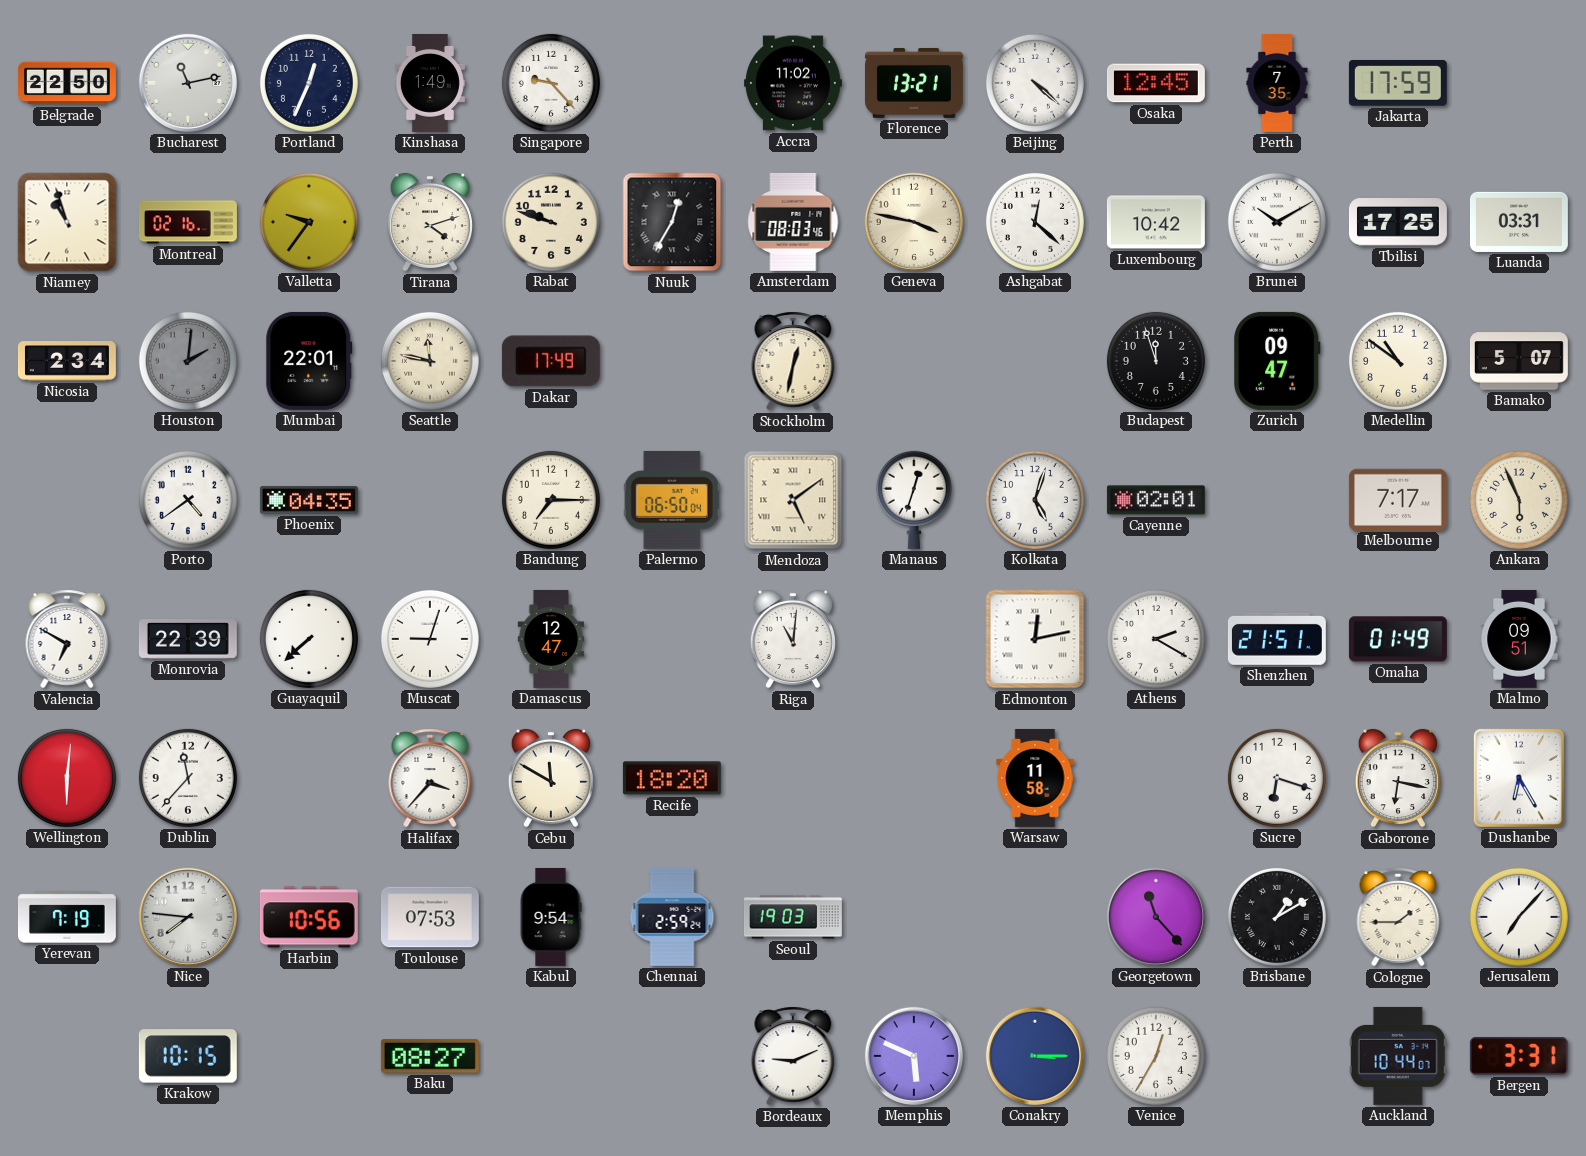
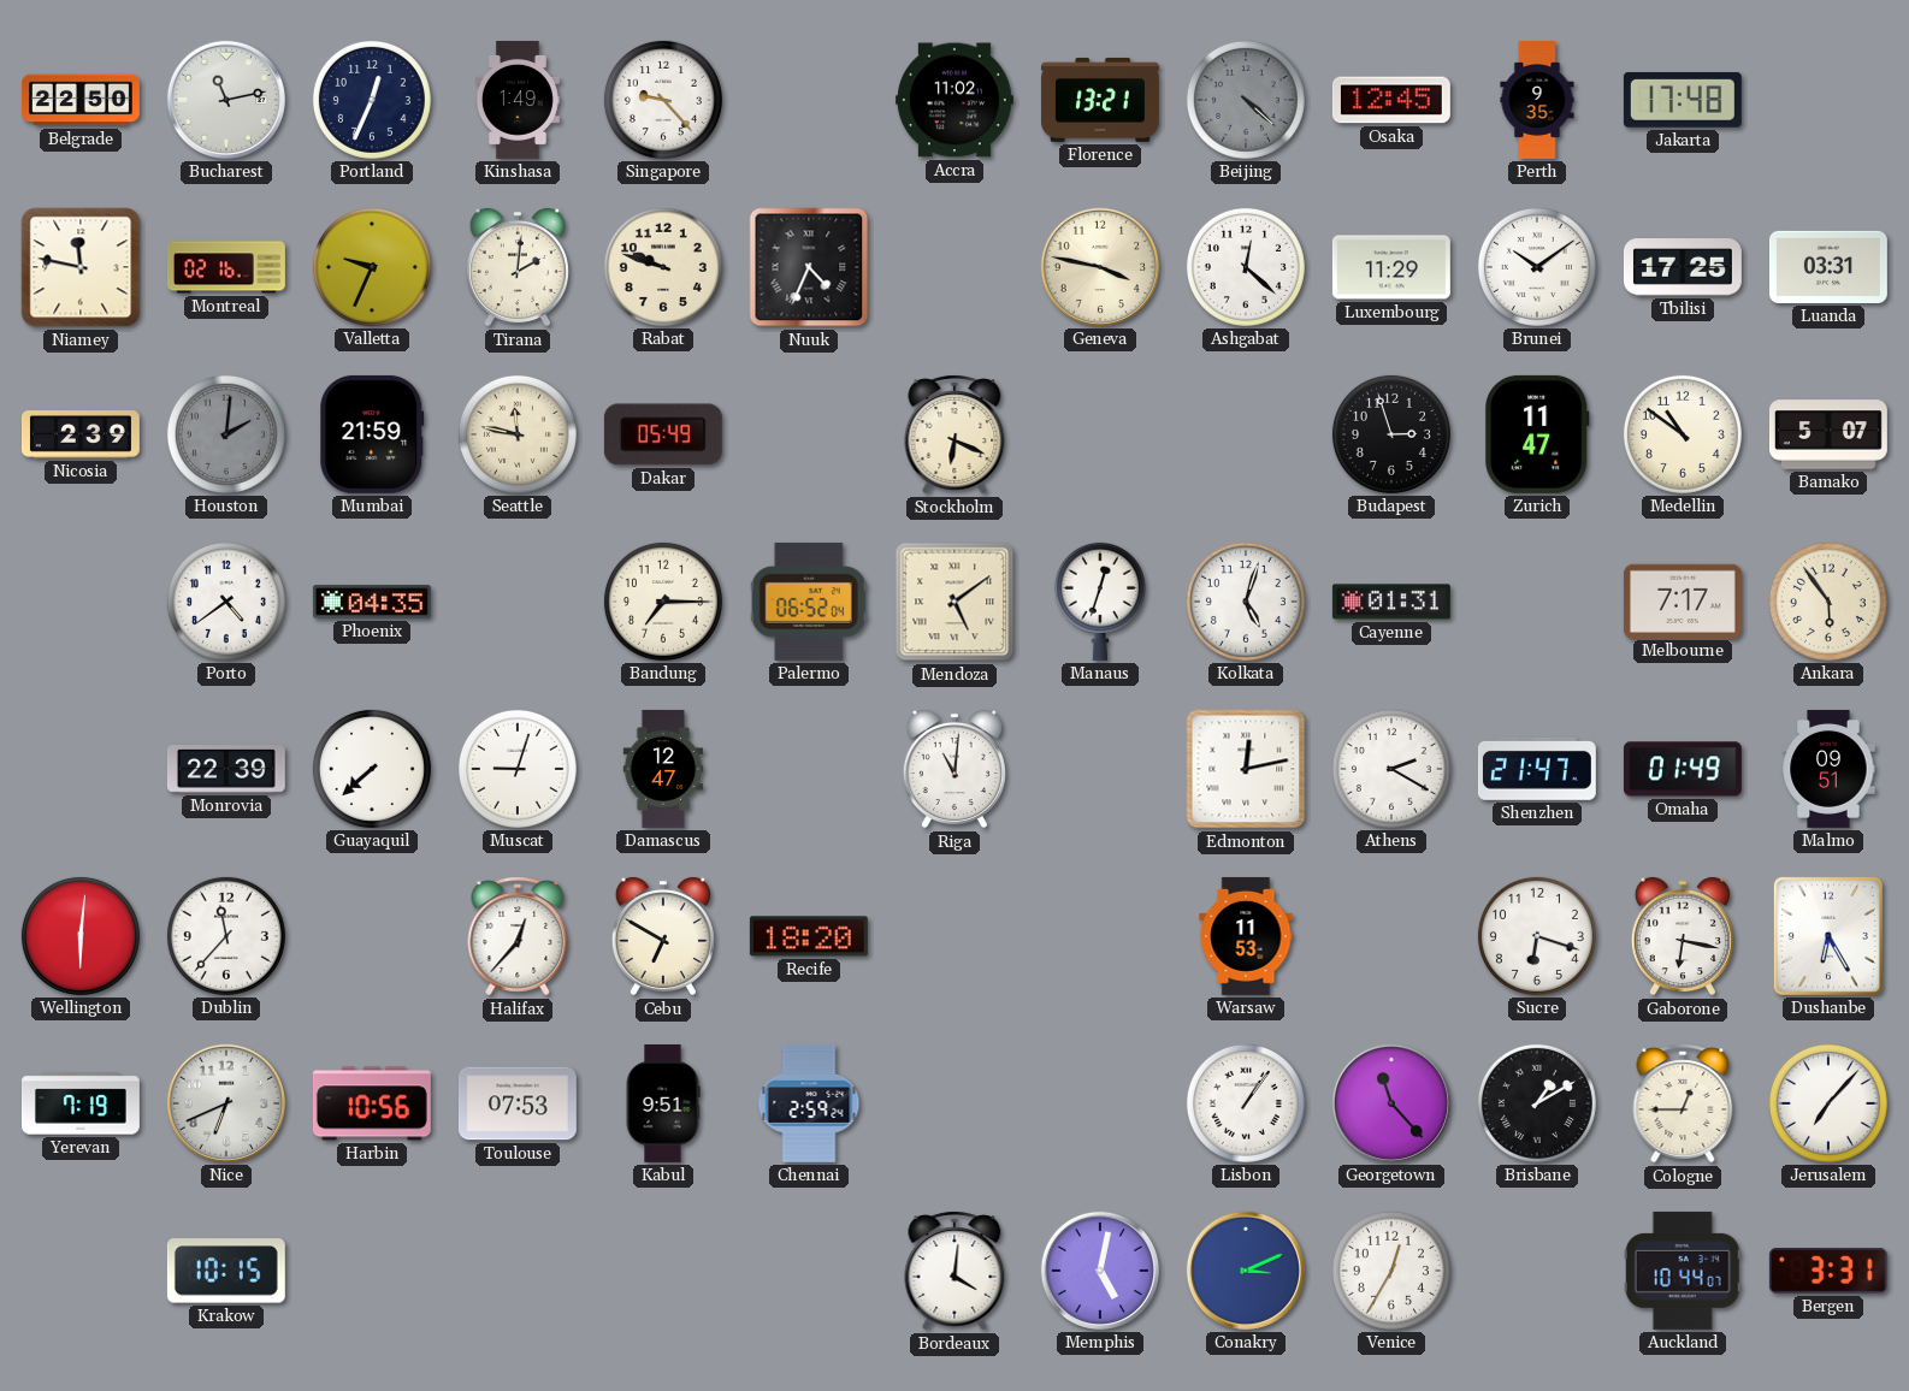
Beijing dial: white -> grey
Perth: 7:35 -> 9:35
Jakarta: 17:59 -> 17:48
Niamey: 10:57 -> 11:47
Valletta: 9:36 -> 9:34
Tirana: 4:12 -> 2:01
Nuuk: 12:35 -> 4:34
Amsterdam: 08:03 -> none
Luxembourg: 10:42 -> 11:29
Brunei: 10:10 -> 10:09
Nicosia: 2:34 -> 2:39
Mumbai: 22:01 -> 21:59
Dakar: 17:49 -> 05:49
Stockholm: 12:32 -> 6:19
Budapest: 11:57 -> 2:57
Zurich: 09:47 -> 11:47
Palermo: 06:50 -> 06:52
Cayenne: 02:01 -> 01:31
Ankara: 5:56 -> 5:54
Valencia: 6:50 -> none
Shenzhen: 21:51 -> 21:47
Halifax: 3:37 -> 12:37
Cebu: 11:50 -> 6:50
Warsaw: 11:58 -> 11:53
Nice: 7:46 -> 6:41
Kabul: 9:54 -> 9:51
Seoul: 19:03 -> none
Lisbon: none -> 1:06
Cologne: 1:45 -> 12:45
Baku: 08:27 -> none
Bordeaux: 9:11 -> 4:01
Memphis: 5:49 -> 5:02
Conakry: 3:15 -> 3:11
